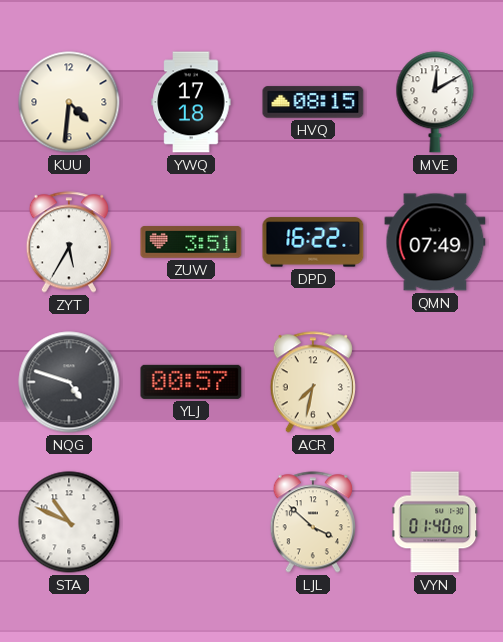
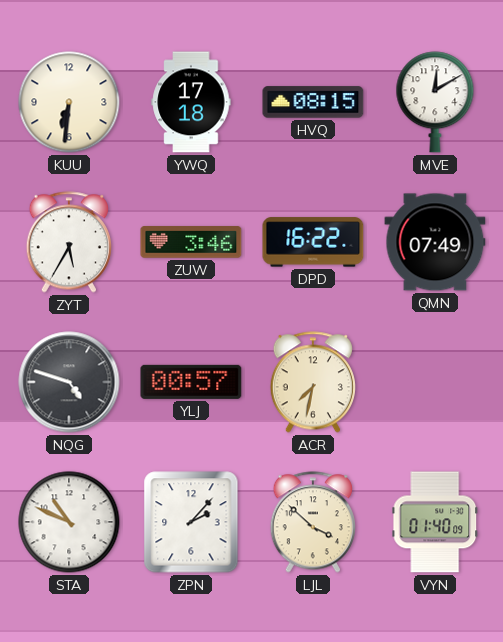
KUU: 4:31 -> 6:31
ZUW: 3:51 -> 3:46
ZPN: none -> 2:07
